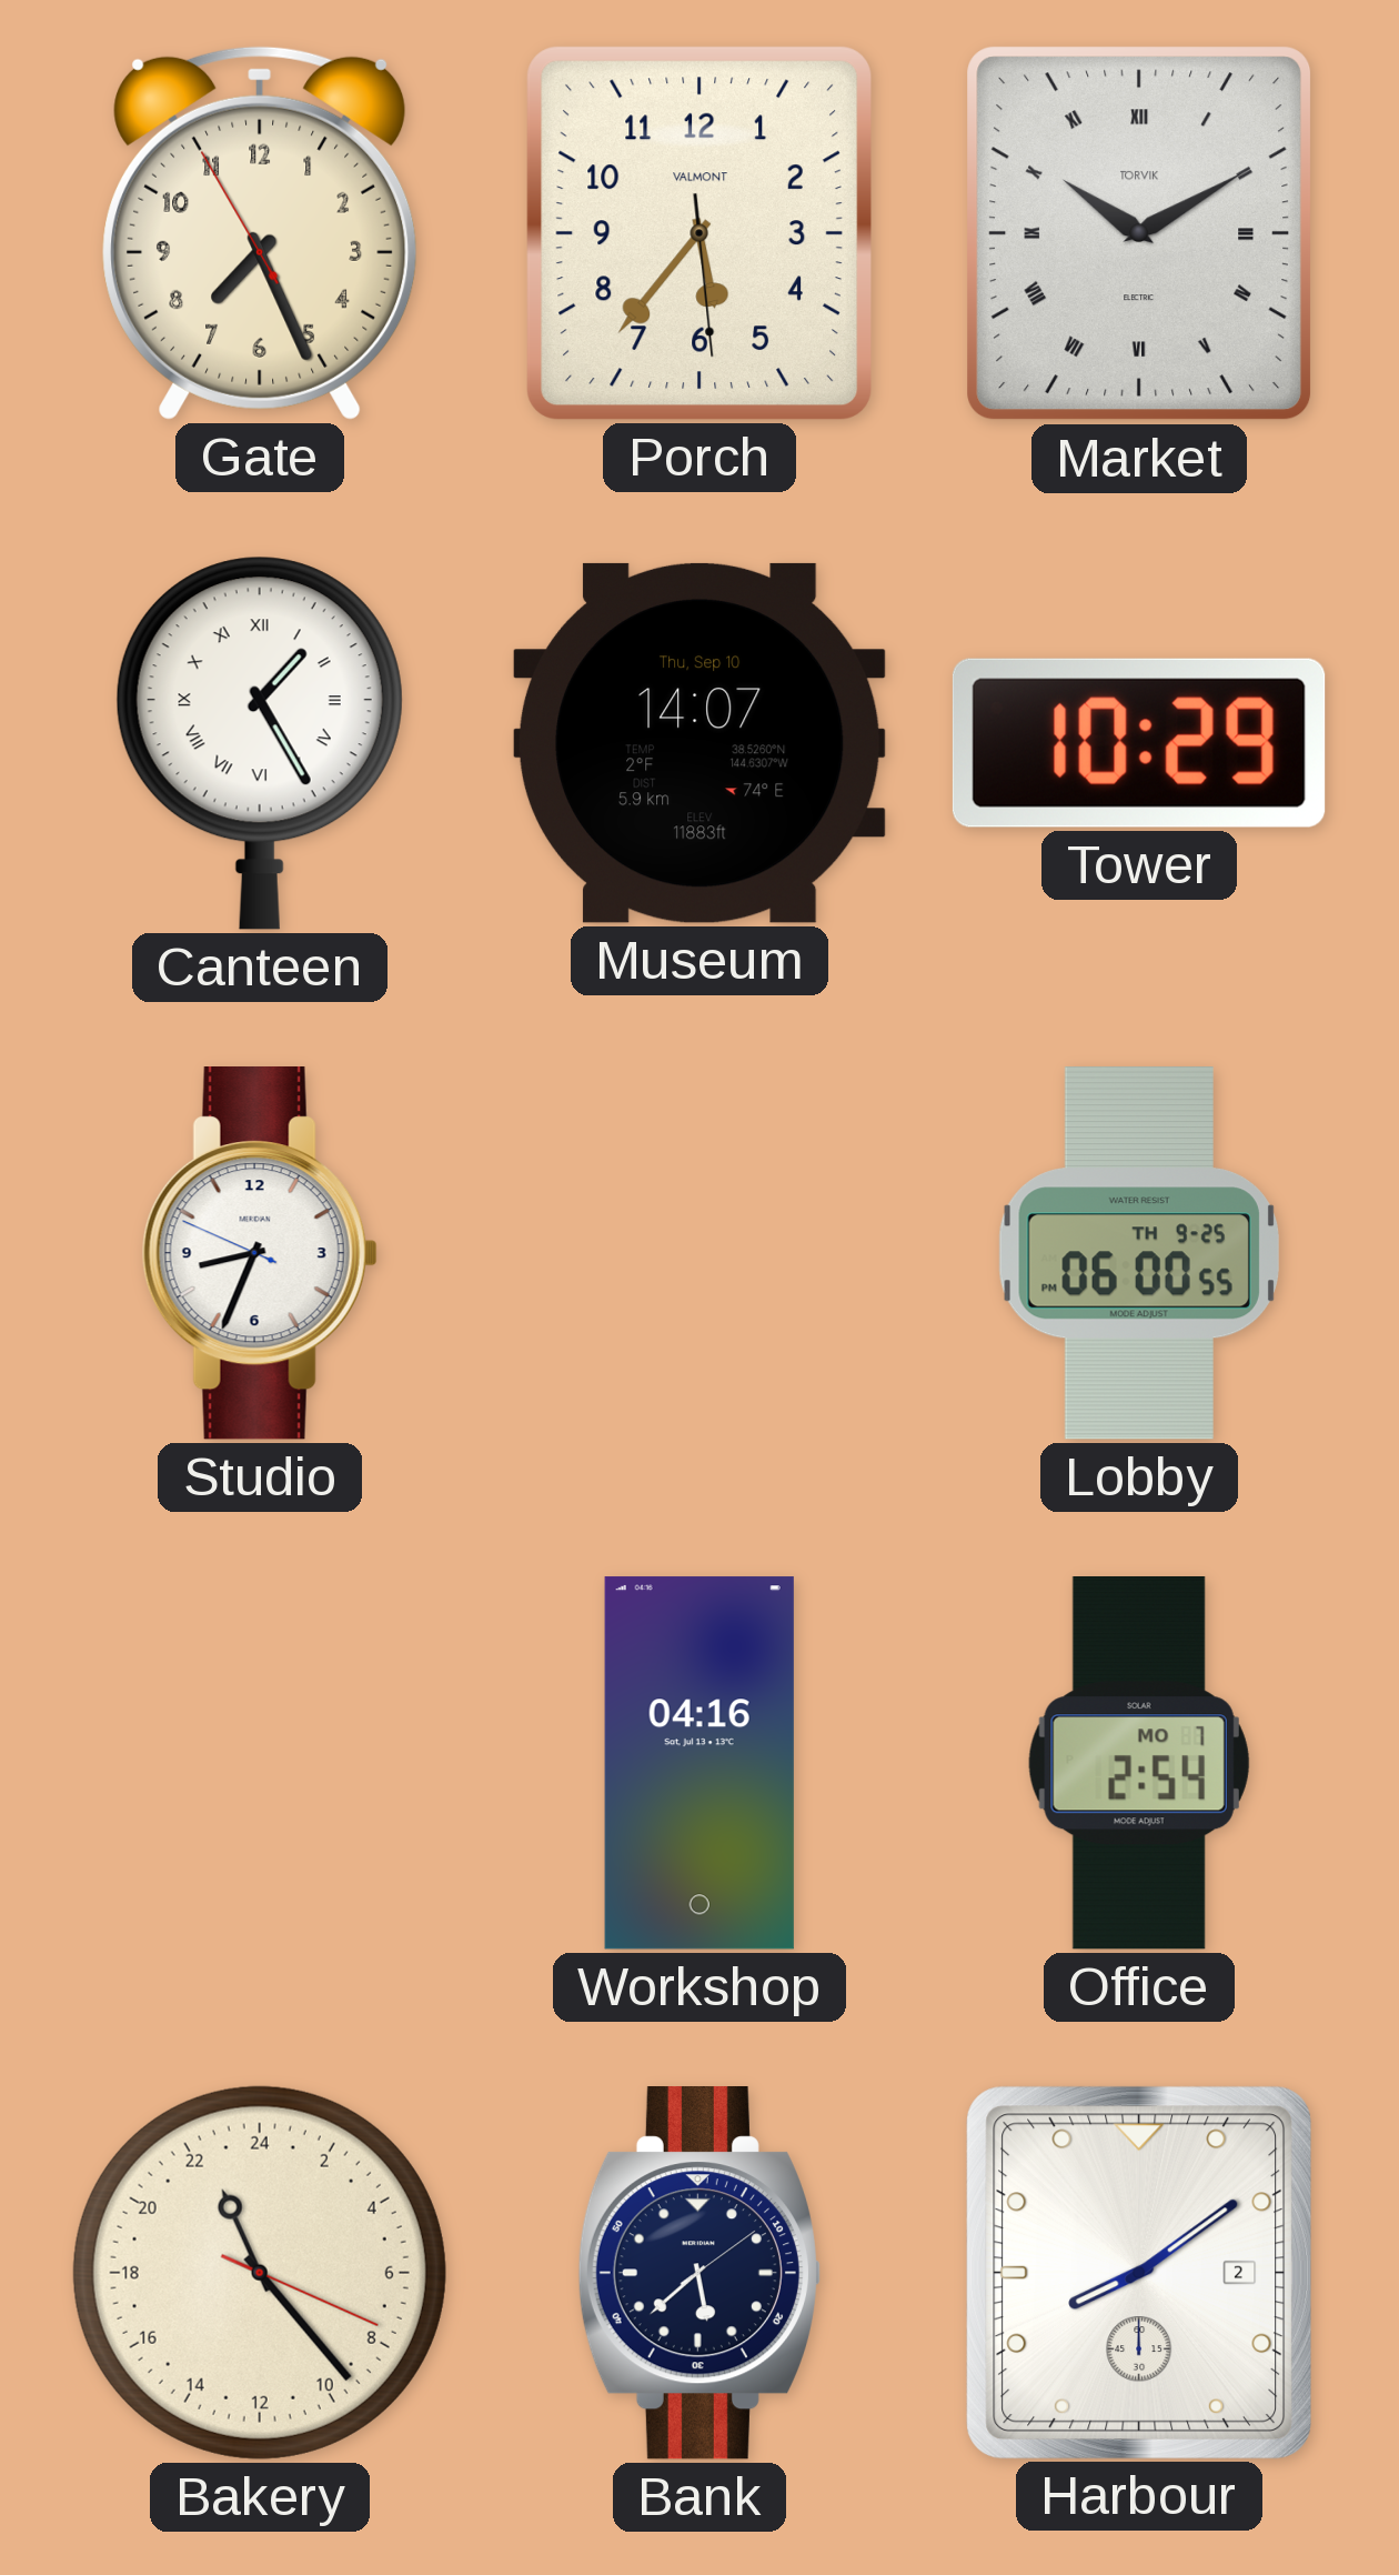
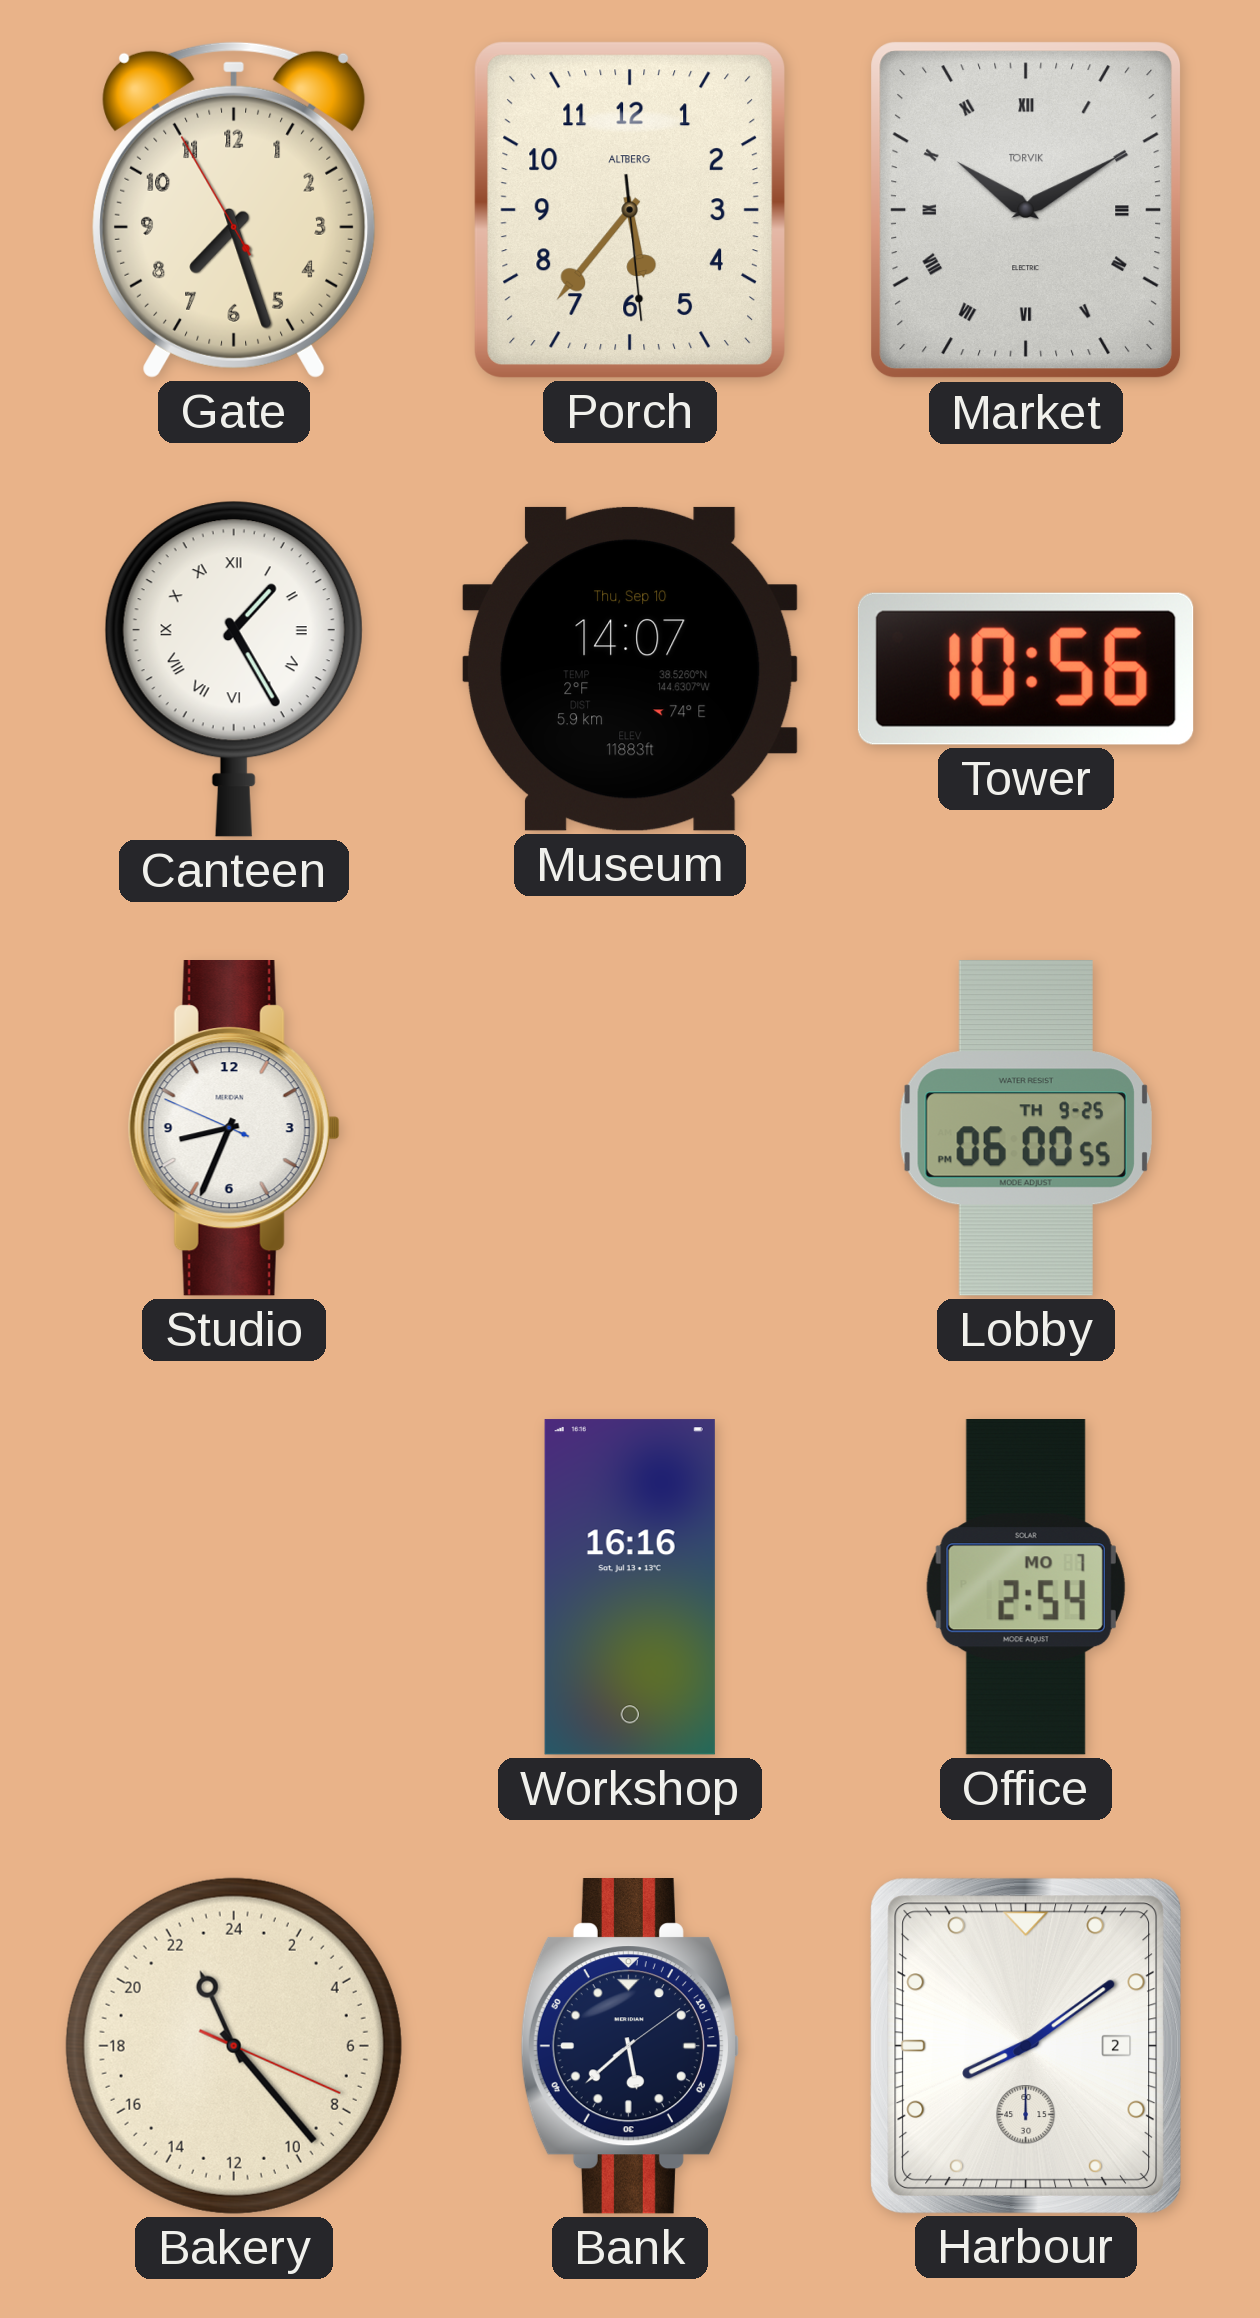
Gate: 7:25 -> 7:26
Porch brand: VALMONT -> ALTBERG
Tower: 10:29 -> 10:56
Workshop: 04:16 -> 16:16
